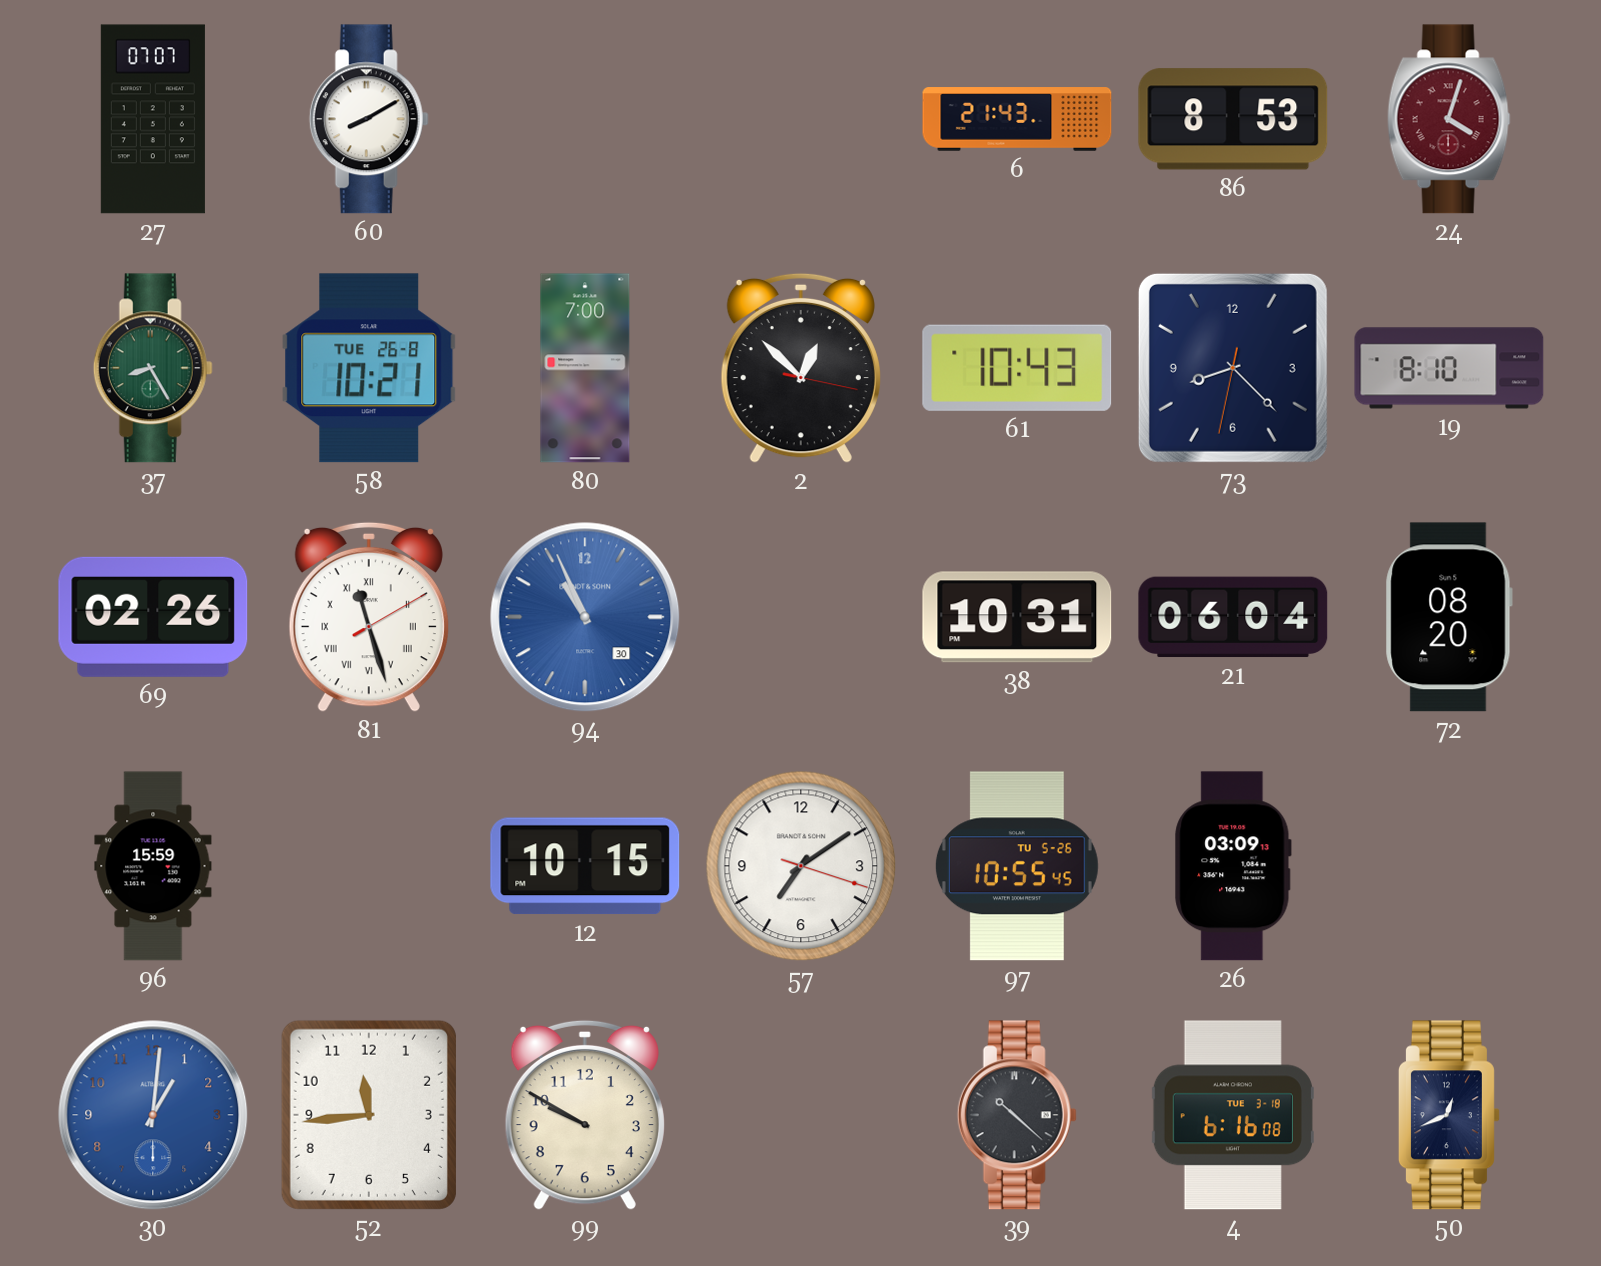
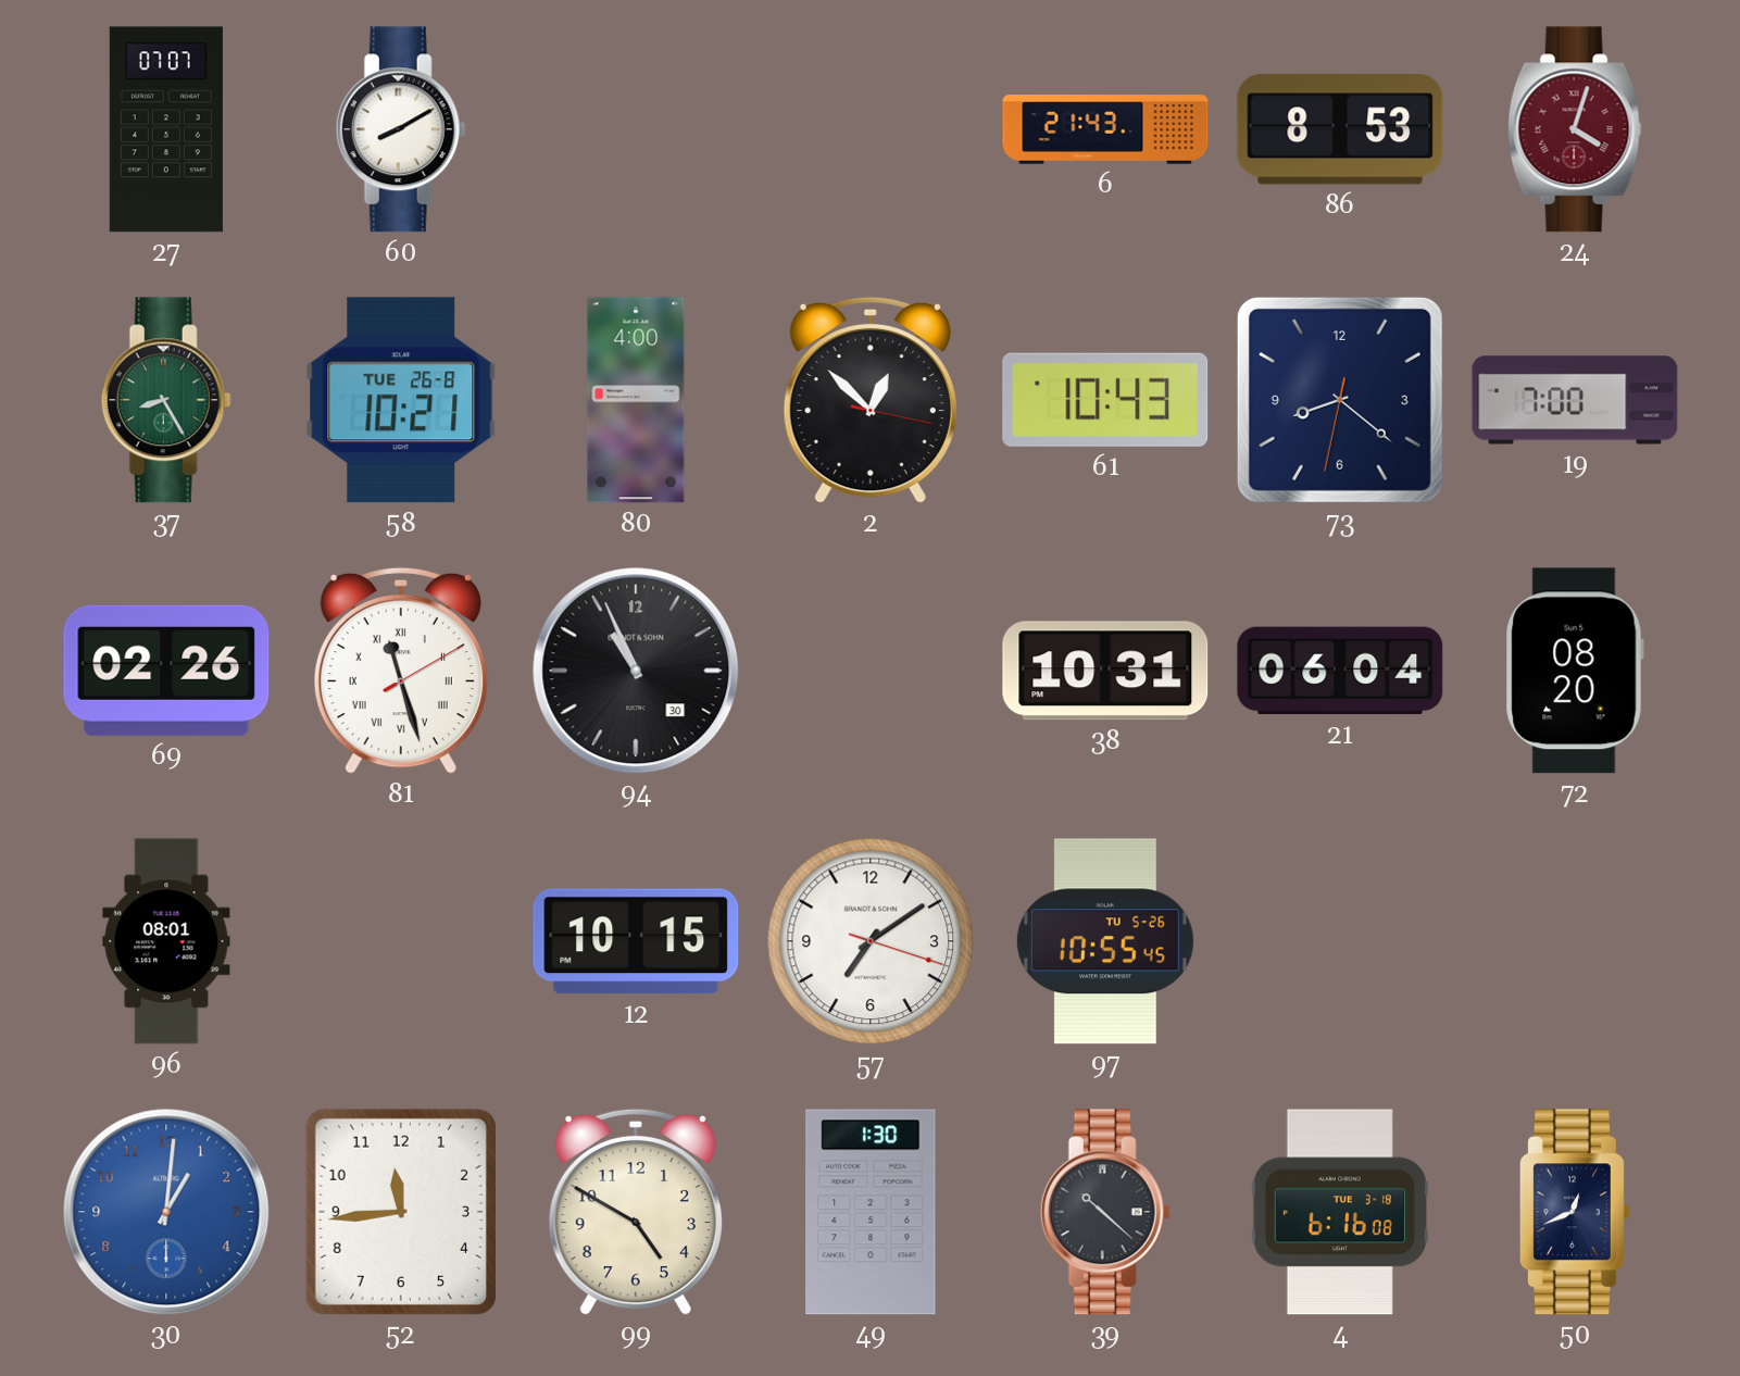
80: 7:00 -> 4:00
73: 8:22 -> 8:21
19: 8:10 -> 7:00
94 dial: blue -> black
96: 15:59 -> 08:01
26: 03:09 -> none
99: 9:50 -> 4:50
49: none -> 1:30
